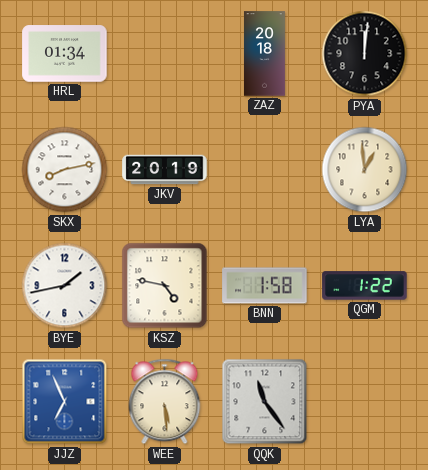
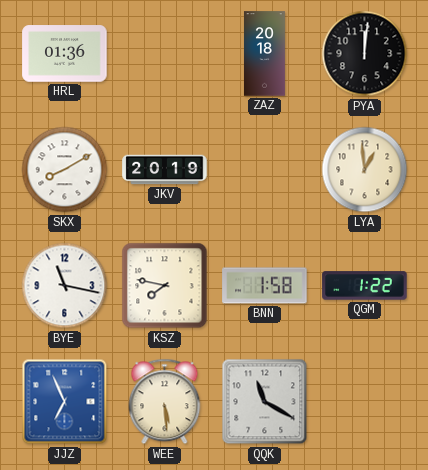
HRL: 01:34 -> 01:36
SKX: 8:13 -> 8:10
BYE: 1:43 -> 11:17
KSZ: 4:47 -> 7:47
QQK: 11:24 -> 11:20
